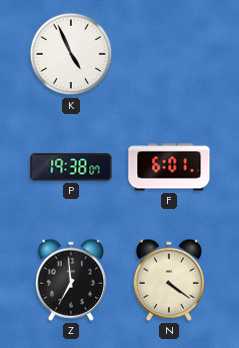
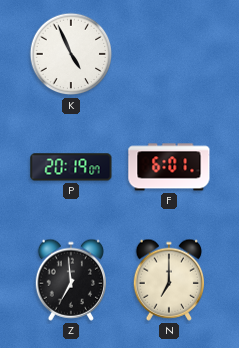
P: 19:38 -> 20:19
N: 4:21 -> 7:00
